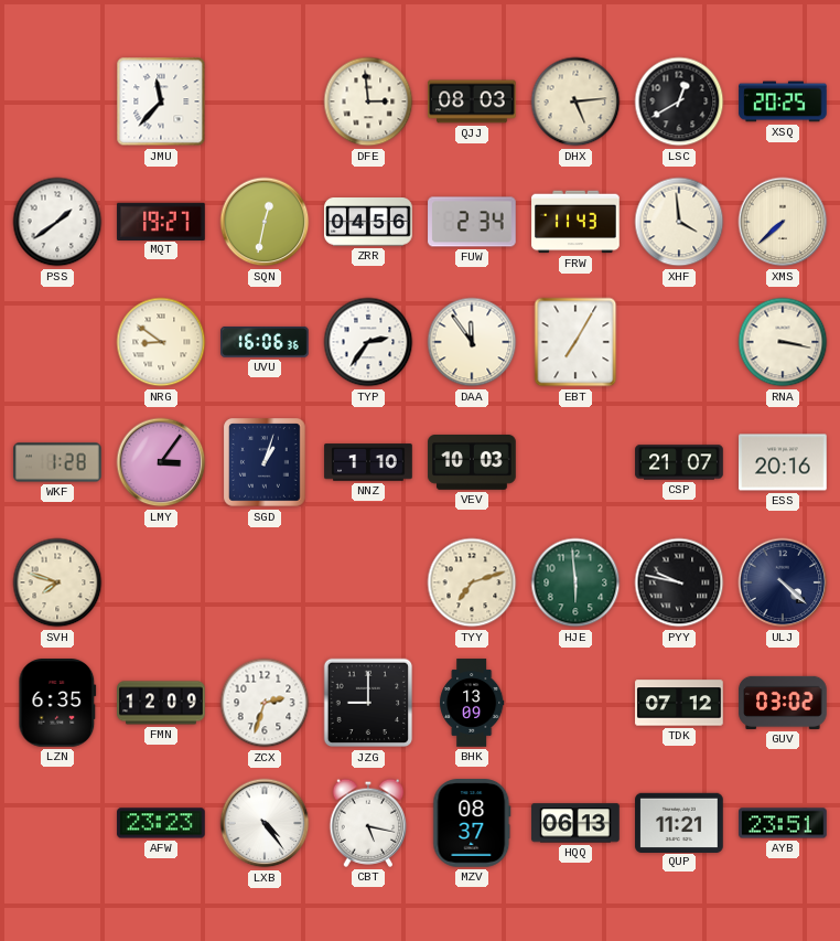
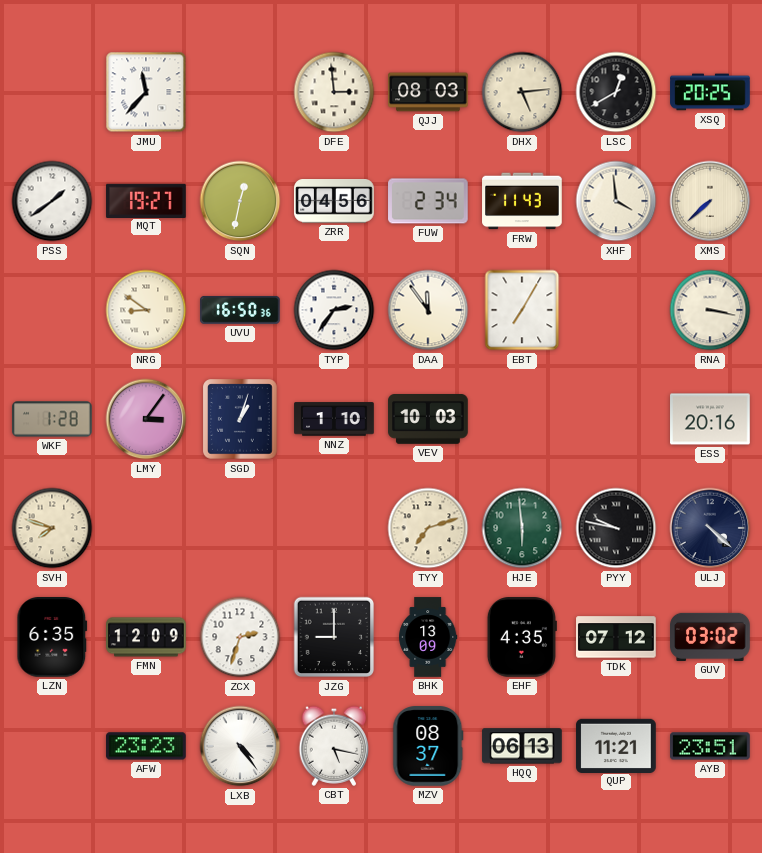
UVU: 16:06 -> 16:50
CSP: 21:07 -> none
EHF: none -> 4:35
